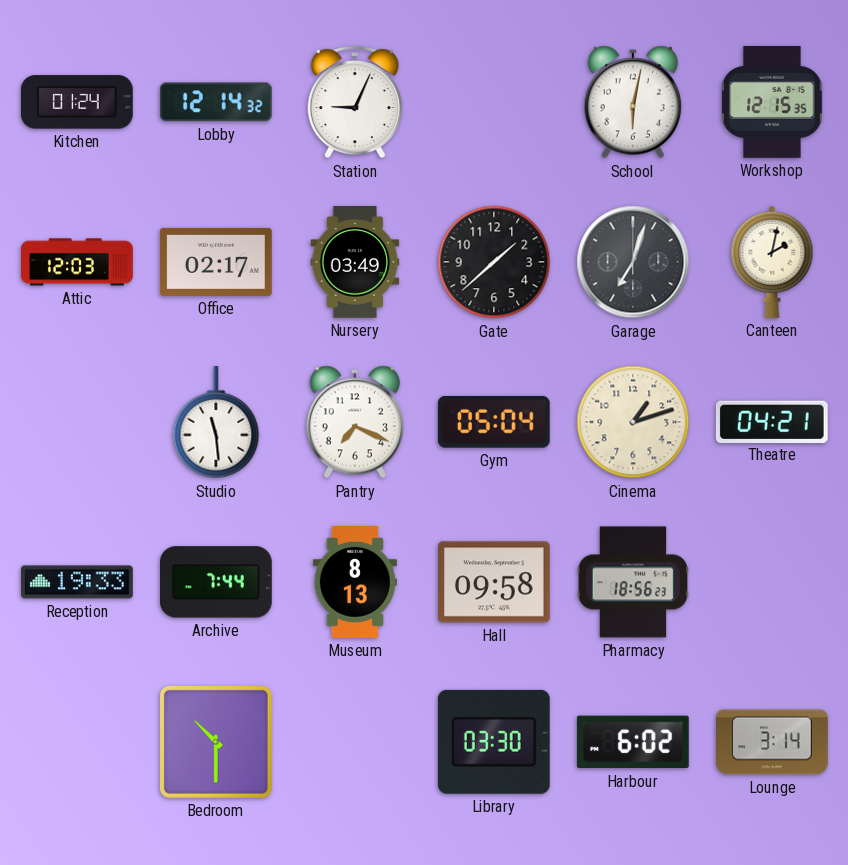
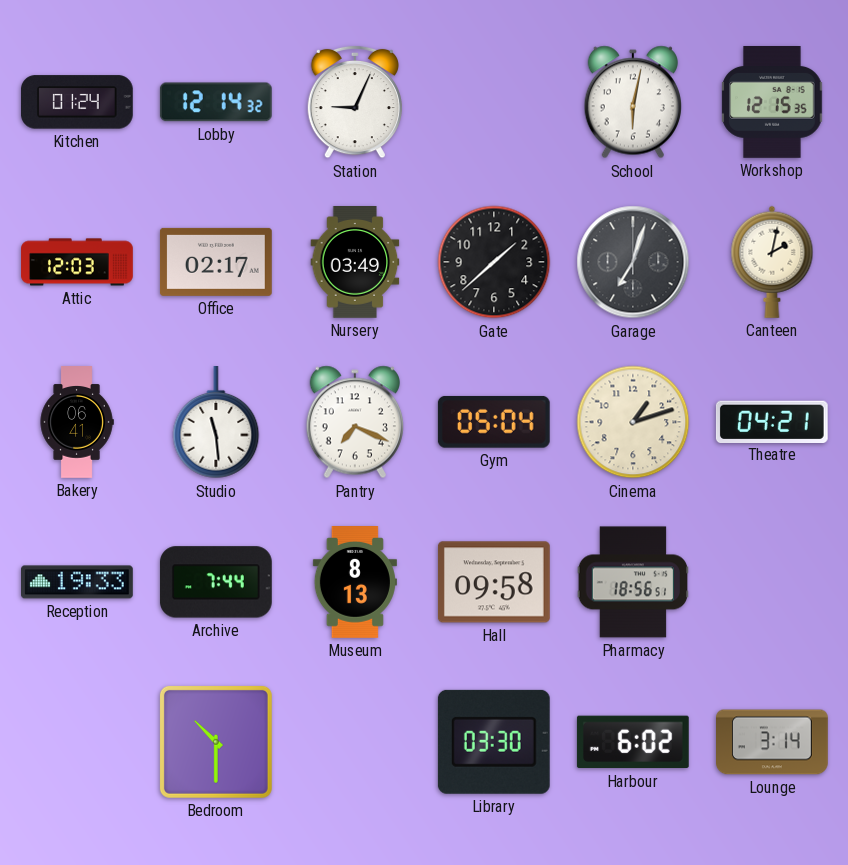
Bakery: none -> 06:41
Pharmacy: 18:56:23 -> 18:56:51
